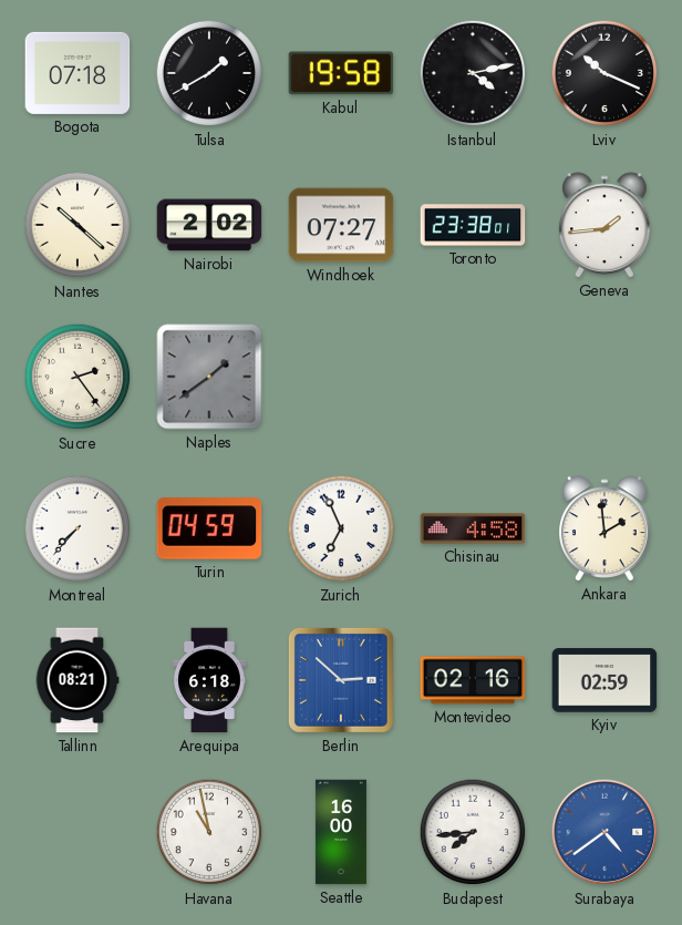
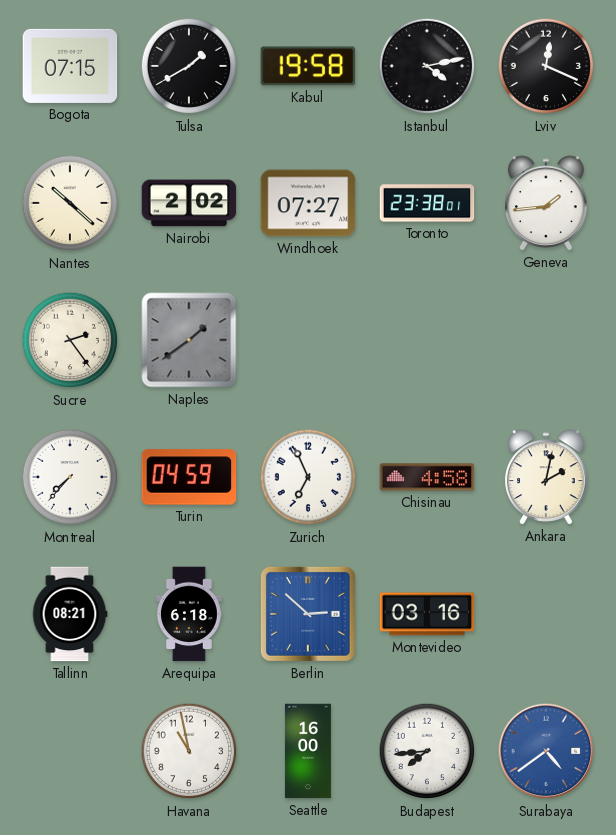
Bogota: 07:18 -> 07:15
Lviv: 10:19 -> 12:19
Ankara: 1:59 -> 2:02
Montevideo: 02:16 -> 03:16
Kyiv: 02:59 -> none
